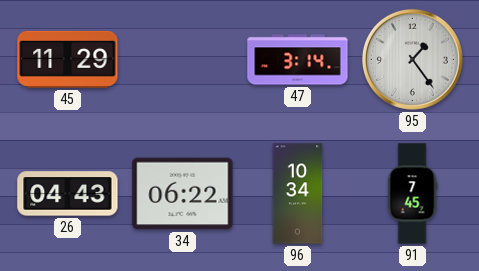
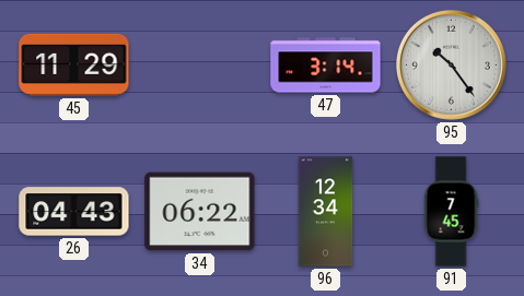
95: 1:24 -> 10:24
96: 10:34 -> 12:34
